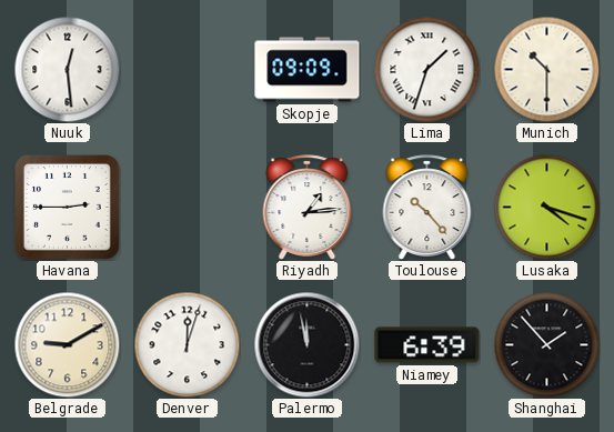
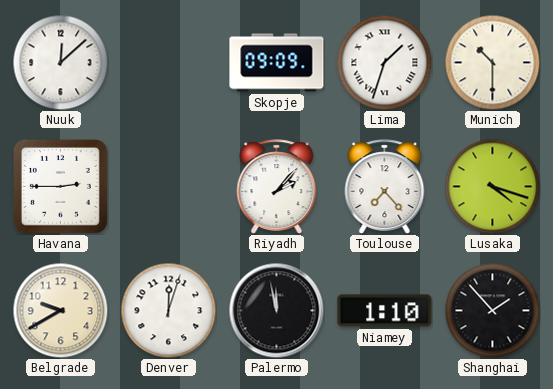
Nuuk: 12:29 -> 12:08
Riyadh: 1:14 -> 2:07
Toulouse: 10:23 -> 7:23
Belgrade: 9:10 -> 9:40
Niamey: 6:39 -> 1:10
